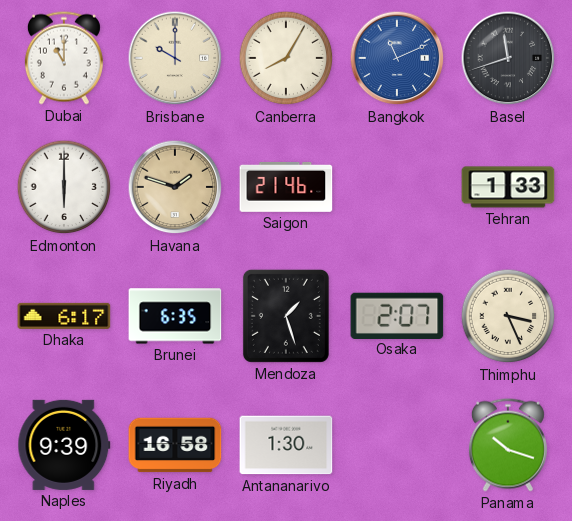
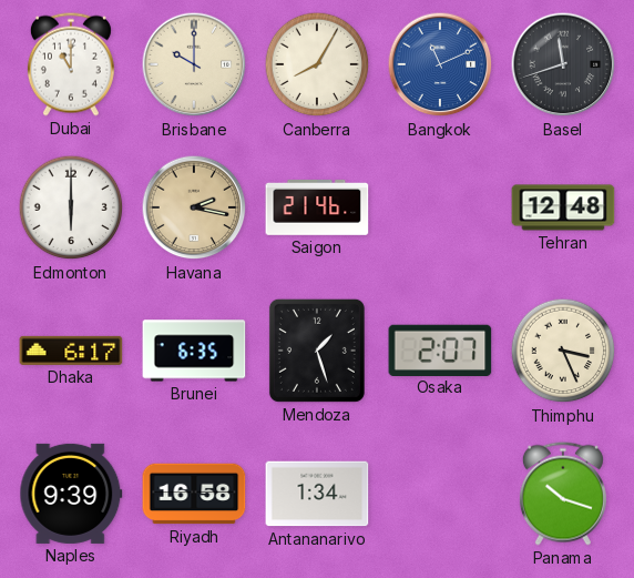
Havana: 1:48 -> 2:17
Tehran: 1:33 -> 12:48
Antananarivo: 1:30 -> 1:34
